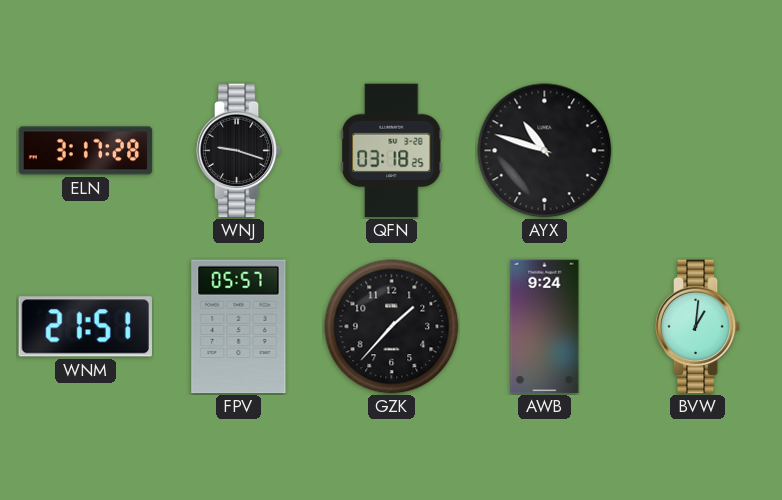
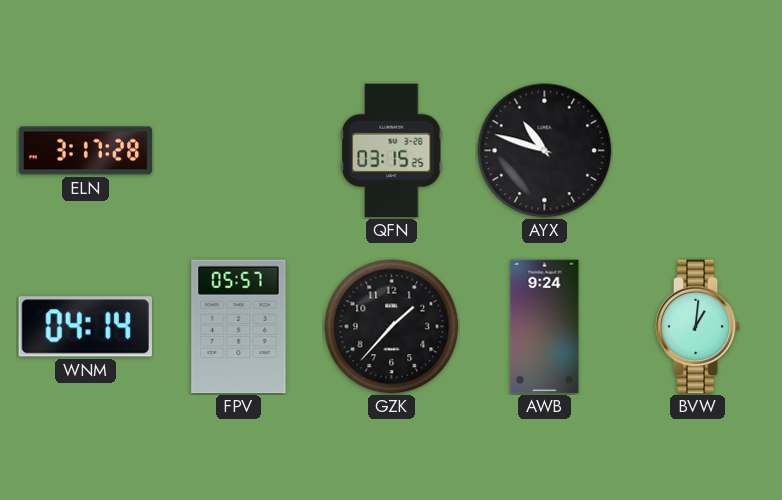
WNJ: 9:18 -> none
QFN: 03:18 -> 03:15
WNM: 21:51 -> 04:14
